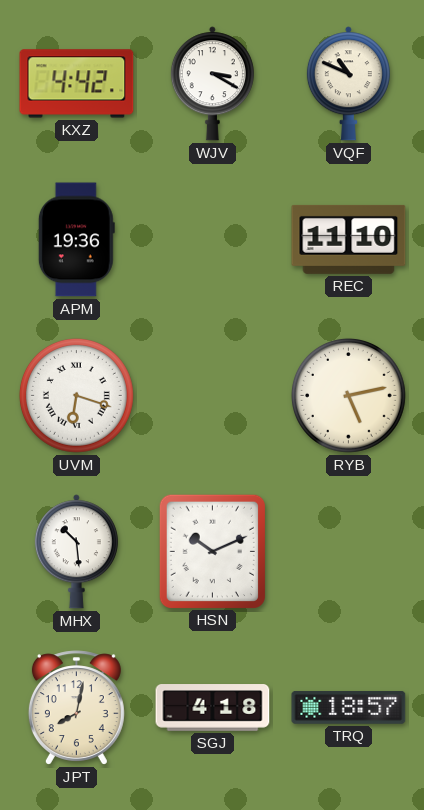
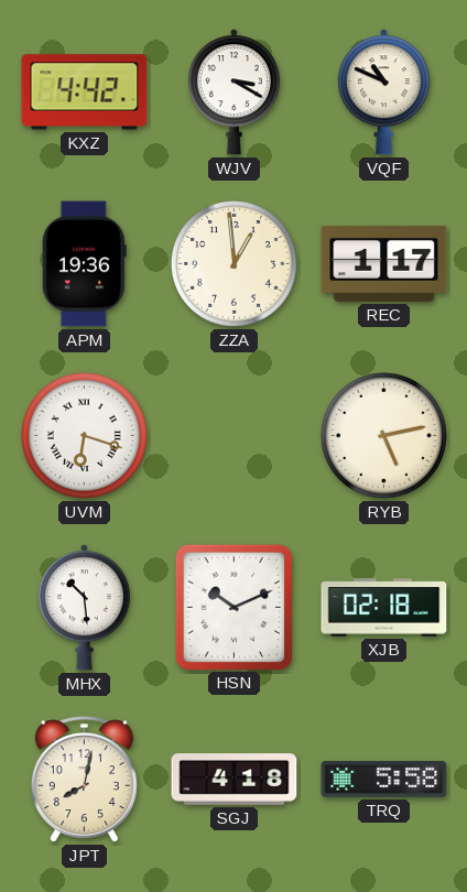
ZZA: none -> 12:59
REC: 11:10 -> 1:17
XJB: none -> 02:18
TRQ: 18:57 -> 5:58
